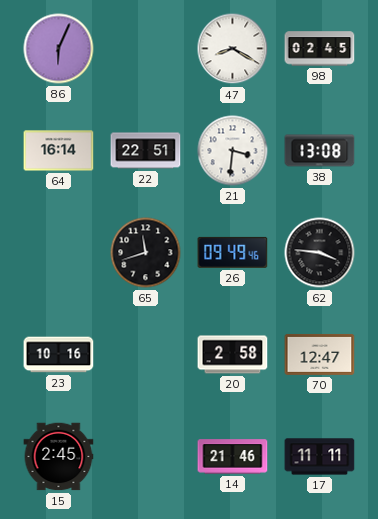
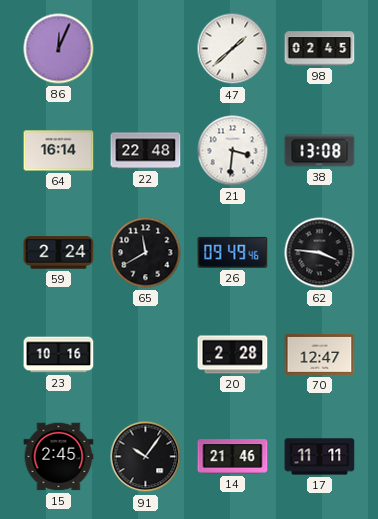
86: 6:04 -> 12:04
47: 8:20 -> 1:38
22: 22:51 -> 22:48
59: none -> 2:24
65: 11:42 -> 11:40
20: 2:58 -> 2:28
91: none -> 10:06
